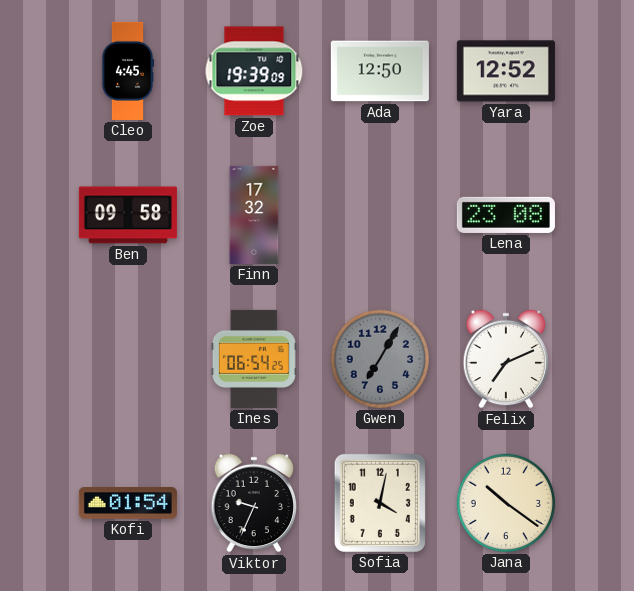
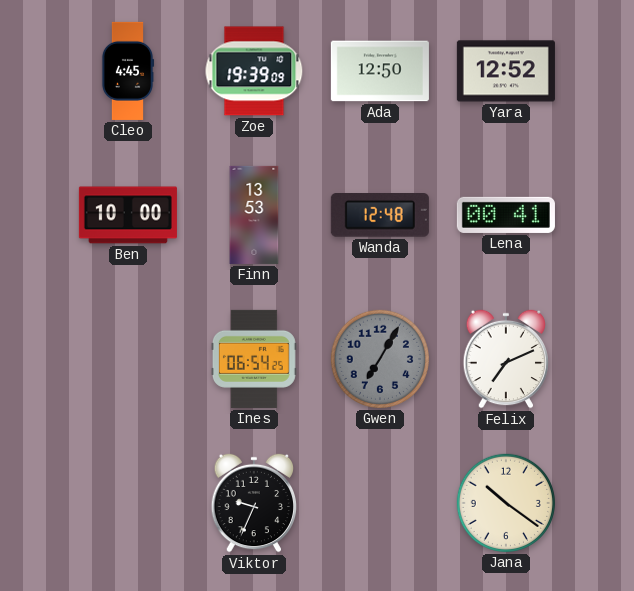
Ben: 09:58 -> 10:00
Finn: 17:32 -> 13:53
Wanda: none -> 12:48
Lena: 23:08 -> 00:41
Kofi: 01:54 -> none
Sofia: 4:02 -> none
